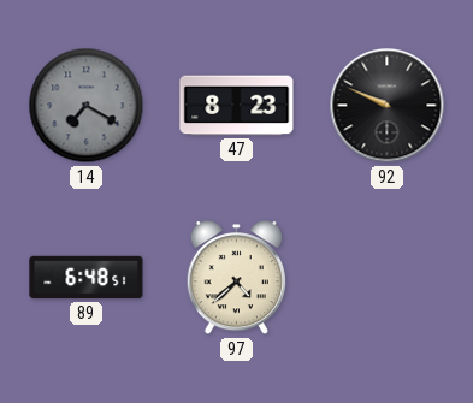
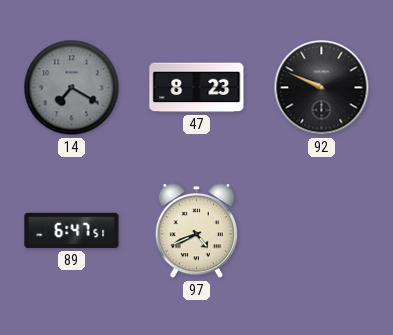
89: 6:48 -> 6:47
97: 4:38 -> 4:41
